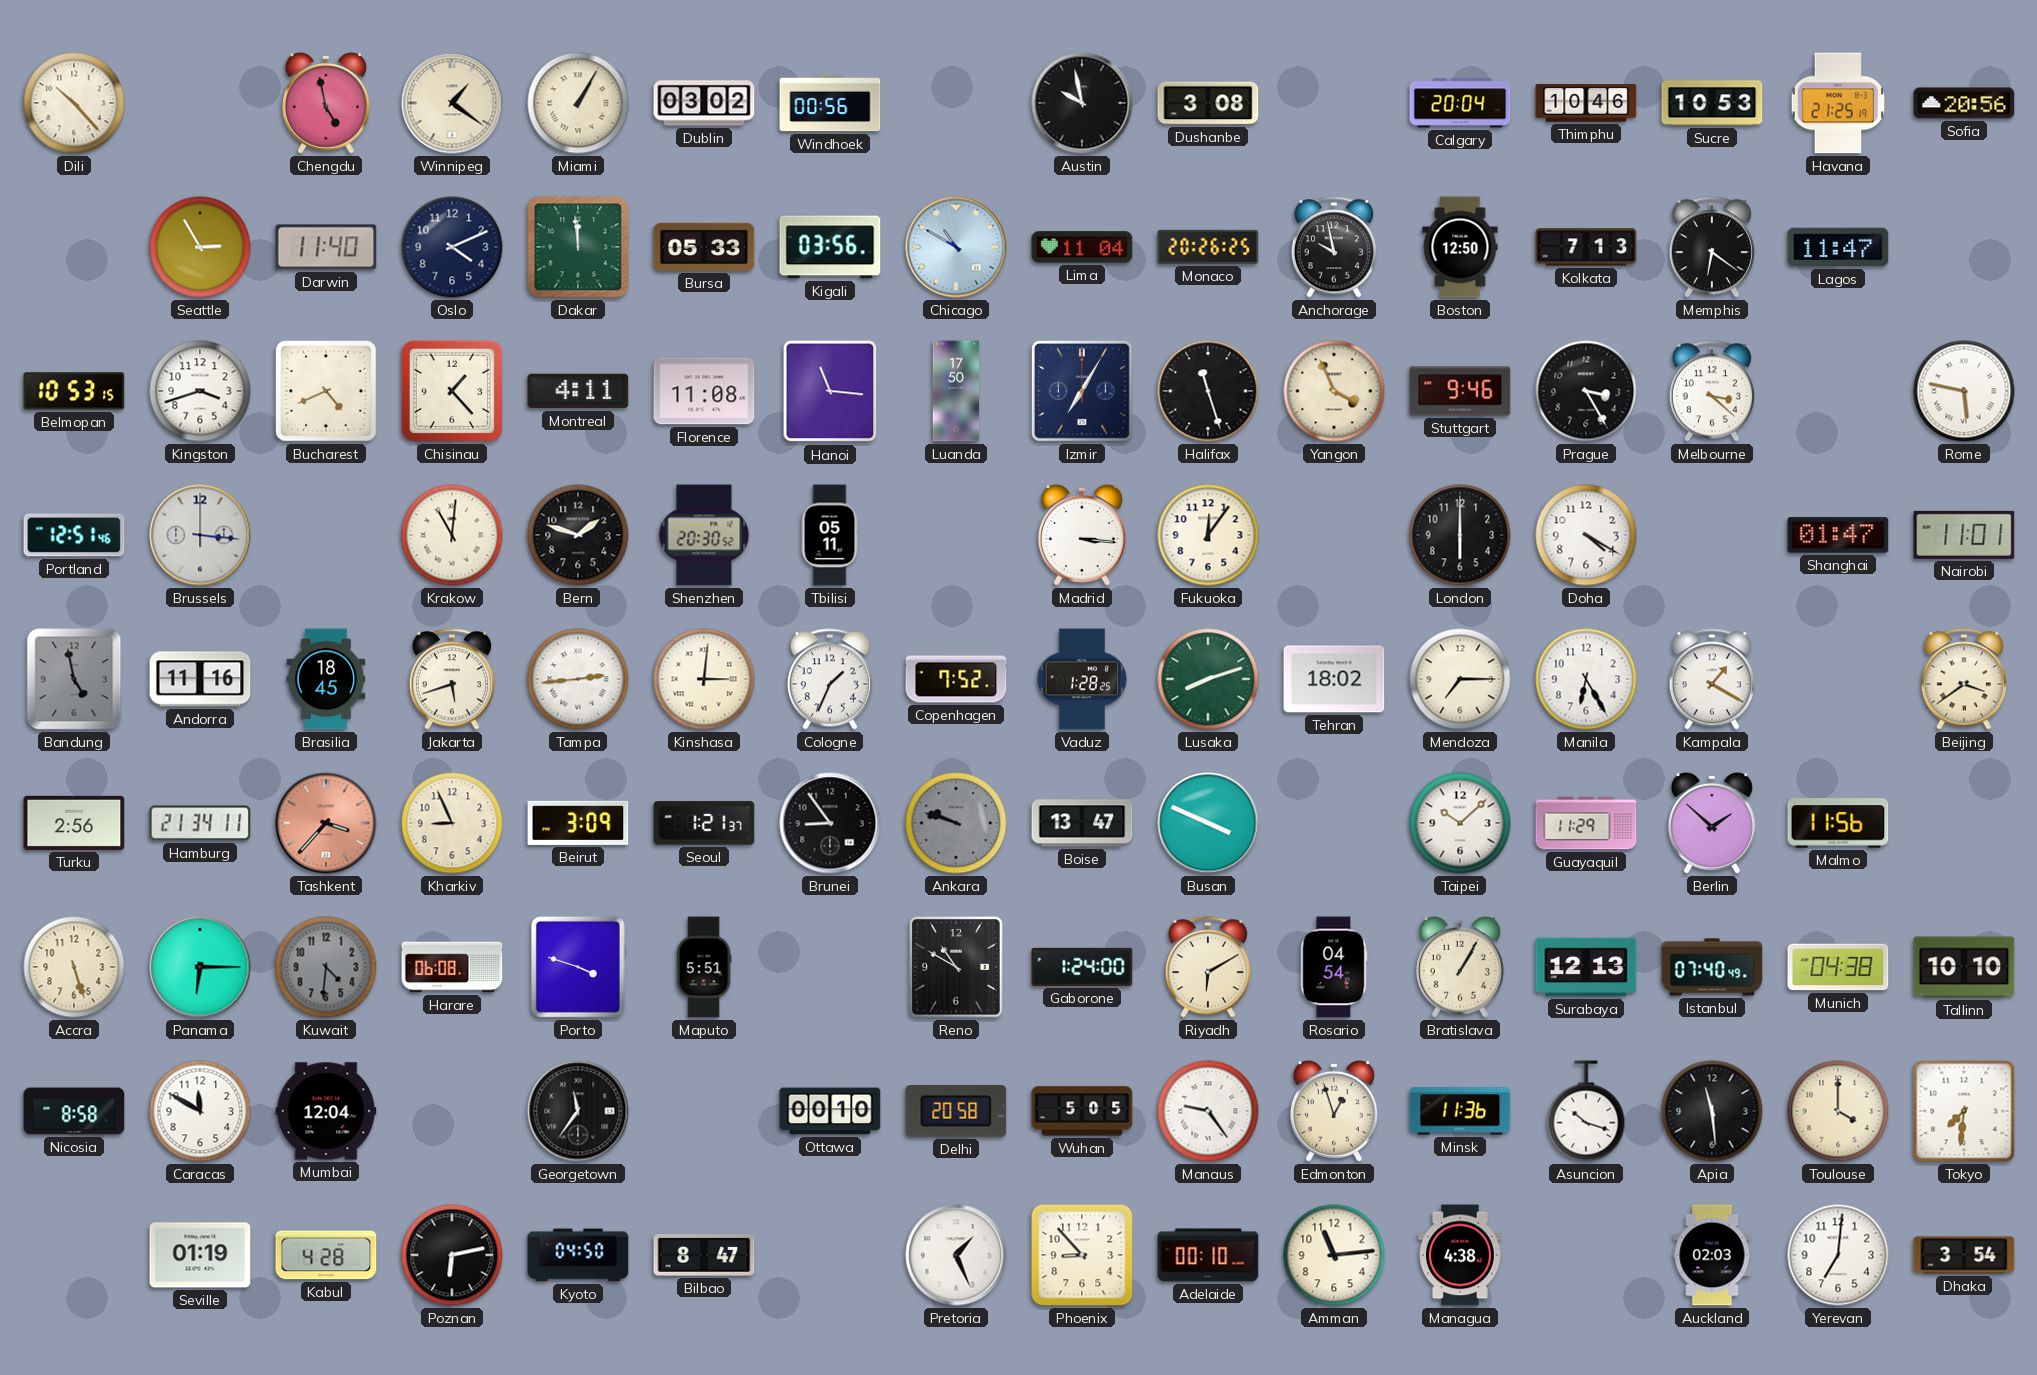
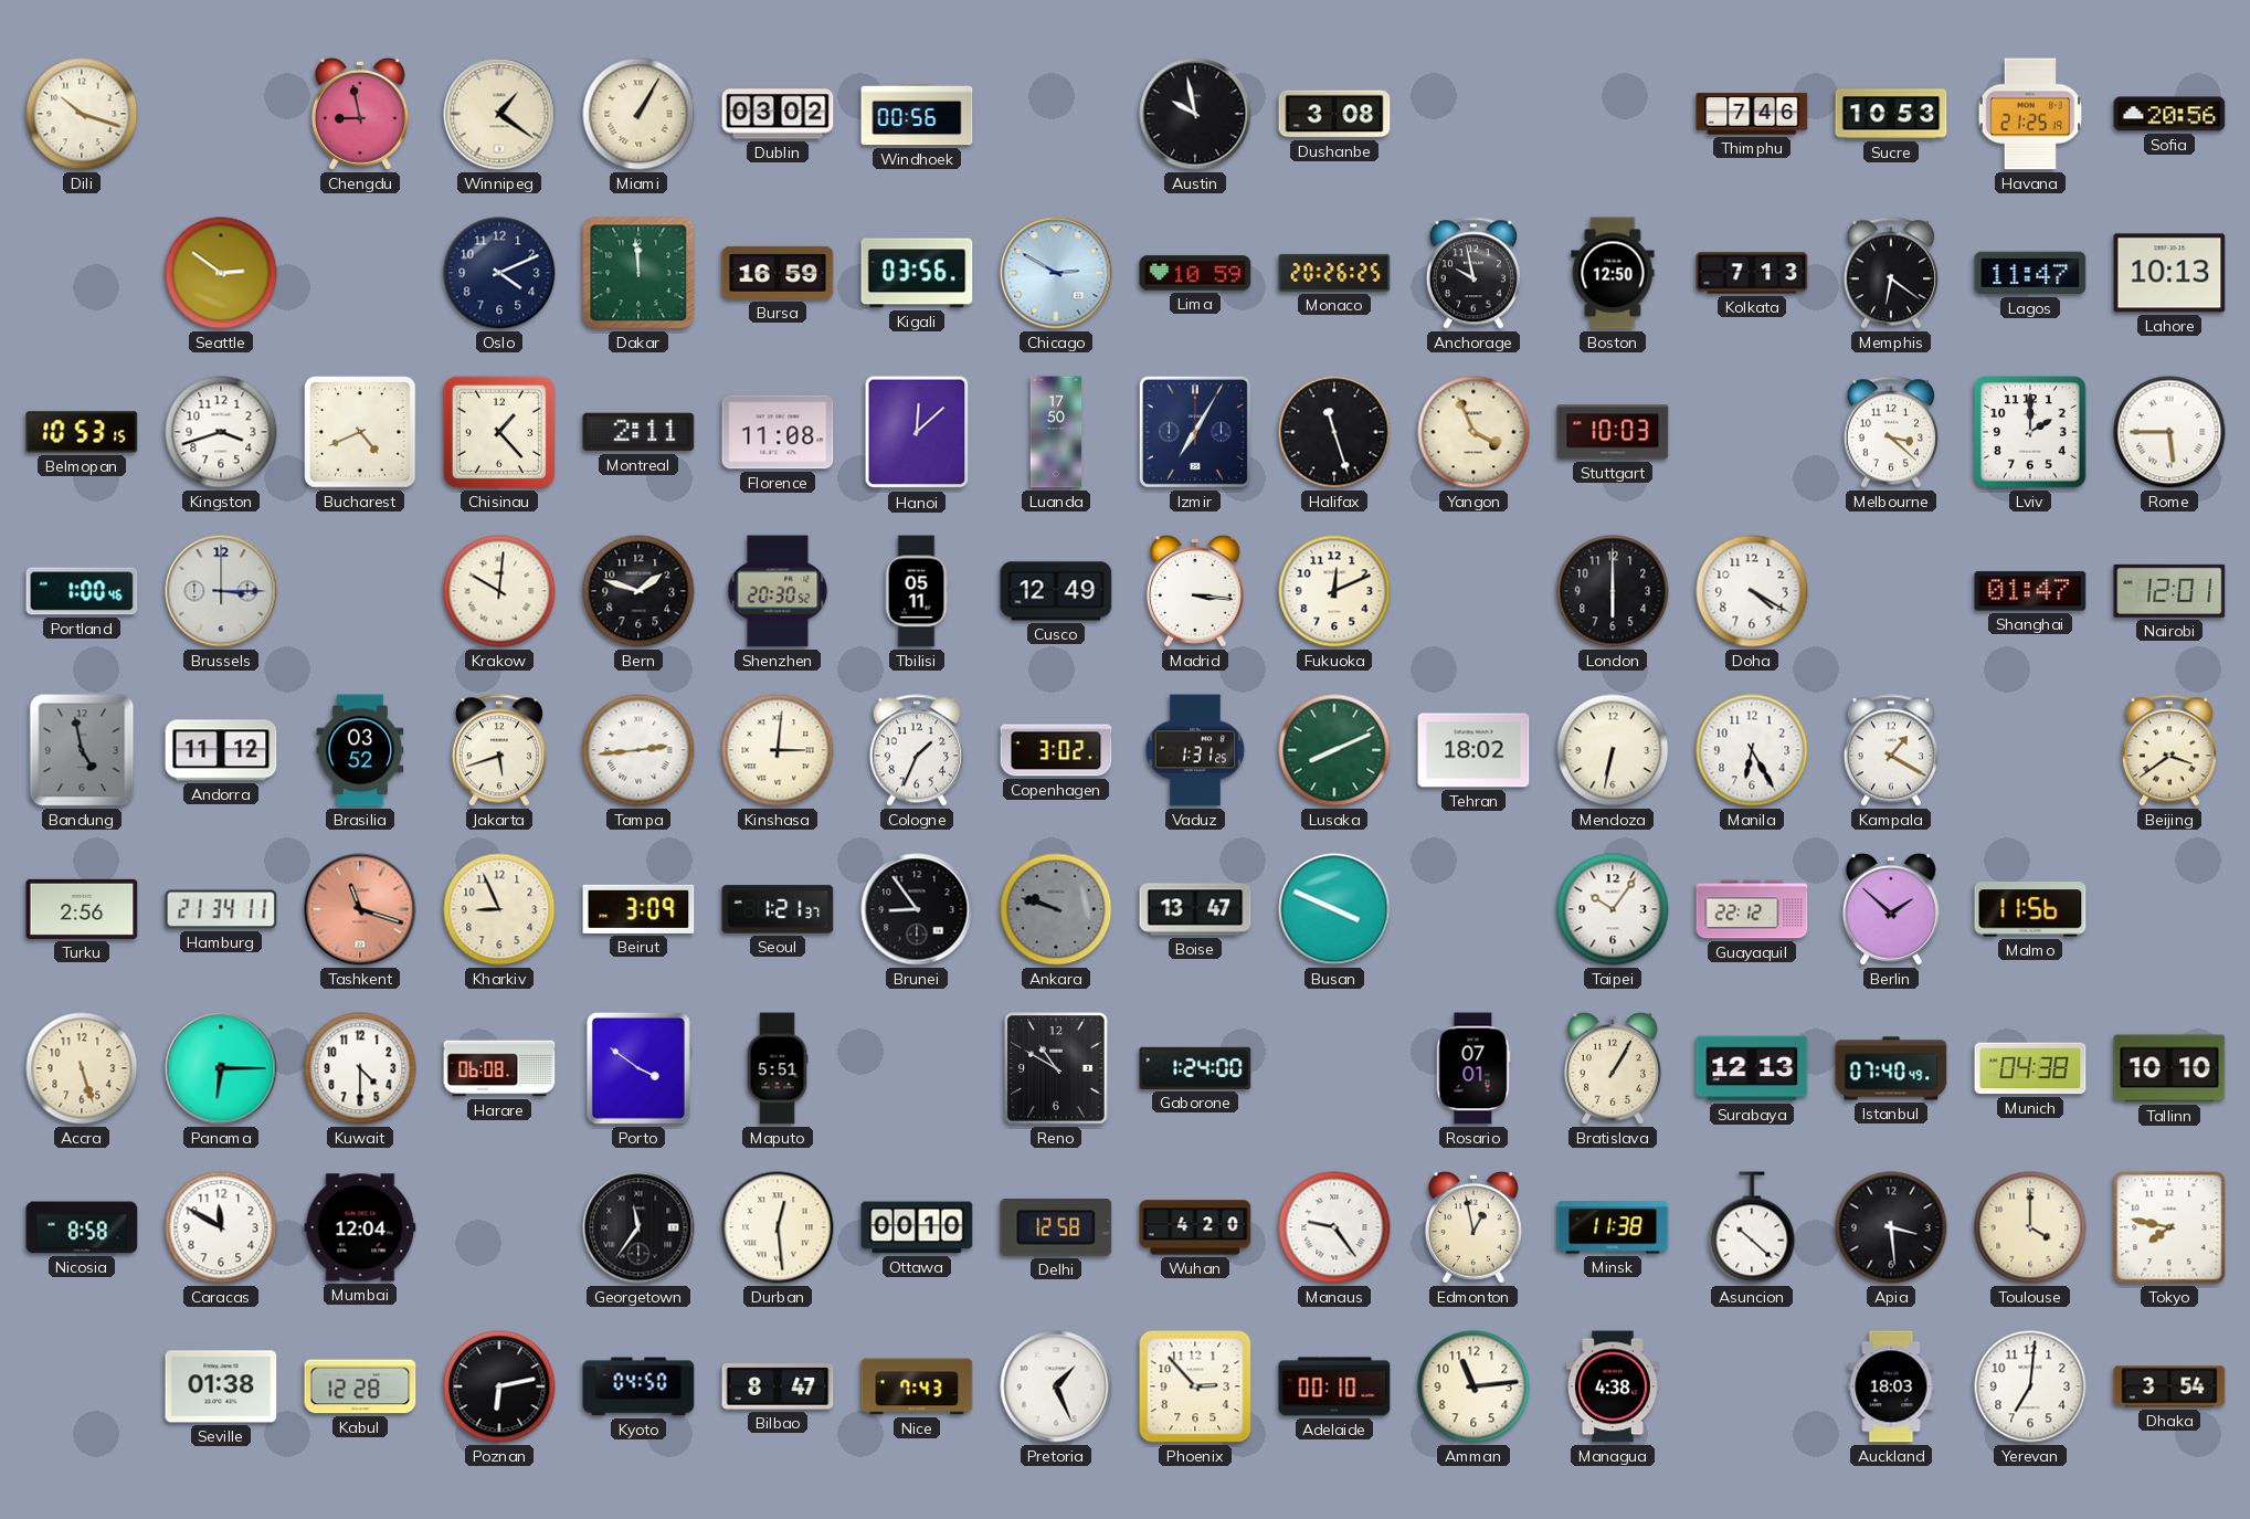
Dili: 10:23 -> 10:18
Chengdu: 4:58 -> 8:58
Calgary: 20:04 -> none
Thimphu: 10:46 -> 7:46
Seattle: 2:55 -> 2:51
Darwin: 11:40 -> none
Bursa: 05:33 -> 16:59
Chicago: 10:50 -> 2:50
Lima: 11:04 -> 10:59
Lahore: none -> 10:13
Montreal: 4:11 -> 2:11
Hanoi: 11:16 -> 12:08
Stuttgart: 9:46 -> 10:03
Prague: 3:25 -> none
Lviv: none -> 2:00
Rome: 5:47 -> 5:45
Portland: 12:51 -> 1:00
Brussels: 3:16 -> 3:15
Krakow: 11:01 -> 10:01
Cusco: none -> 12:49
Fukuoka: 12:06 -> 12:11
Nairobi: 11:01 -> 12:01
Andorra: 11:16 -> 11:12
Brasilia: 18:45 -> 03:52
Copenhagen: 7:52 -> 3:02
Vaduz: 1:28 -> 1:31
Lusaka: 8:12 -> 8:11
Mendoza: 7:15 -> 6:32
Tashkent: 3:37 -> 11:18
Taipei: 10:08 -> 10:06
Guayaquil: 11:29 -> 22:12
Kuwait: 4:31 -> 4:30
Kuwait dial: grey -> white
Porto: 3:48 -> 3:51
Riyadh: 6:10 -> none
Rosario: 04:54 -> 07:01
Durban: none -> 12:29
Delhi: 20:58 -> 12:58
Wuhan: 5:05 -> 4:20
Edmonton: 12:57 -> 12:58
Minsk: 11:36 -> 11:38
Asuncion: 10:18 -> 10:22
Apia: 11:29 -> 3:29
Tokyo: 7:31 -> 7:47
Seville: 01:19 -> 01:38
Kabul: 4:28 -> 12:28
Nice: none -> 7:43
Phoenix: 8:53 -> 2:53
Auckland: 02:03 -> 18:03
